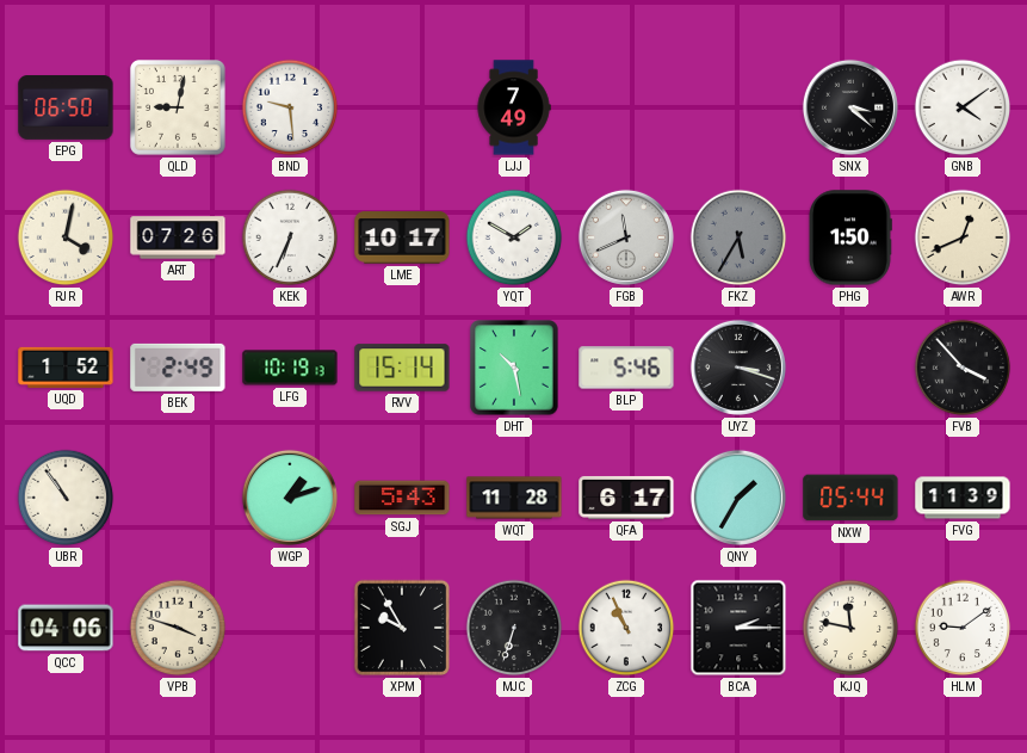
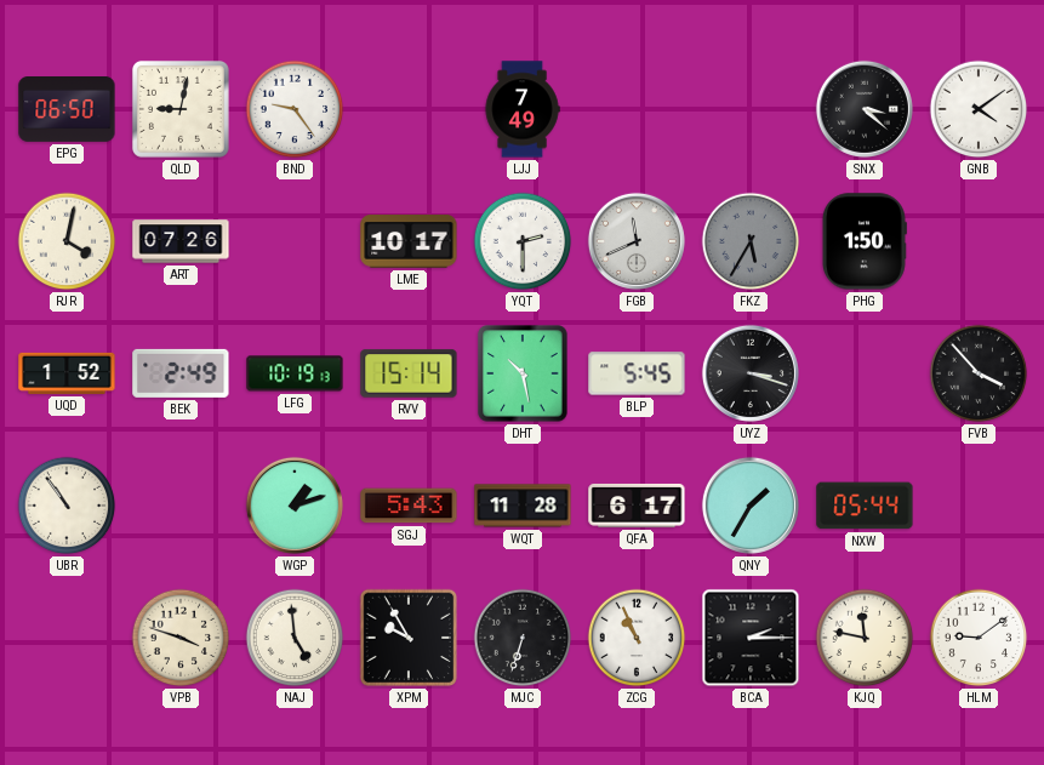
BND: 9:29 -> 9:24
KEK: 6:34 -> none
YQT: 1:50 -> 2:30
AWR: 12:41 -> none
BLP: 5:46 -> 5:45
FVG: 11:39 -> none
QCC: 04:06 -> none
NAJ: none -> 4:59
